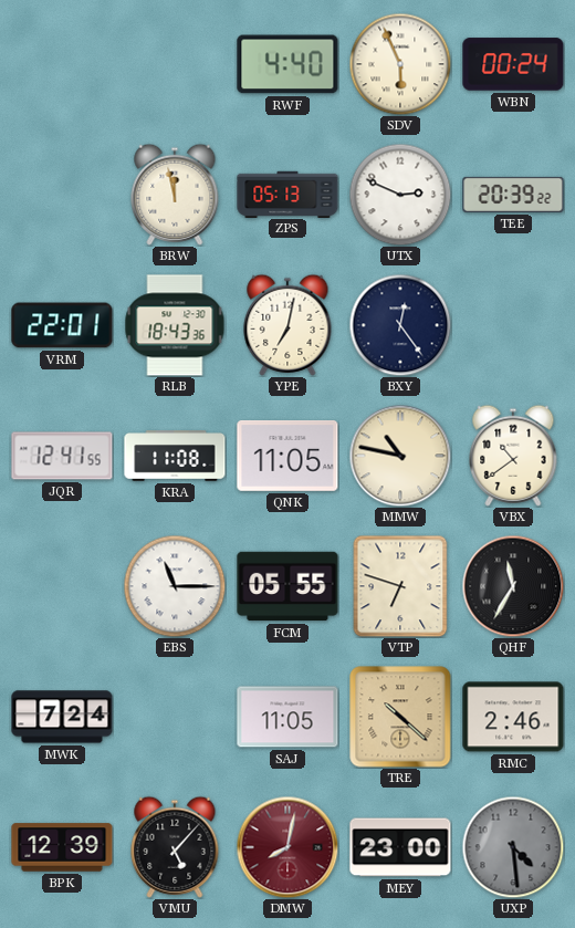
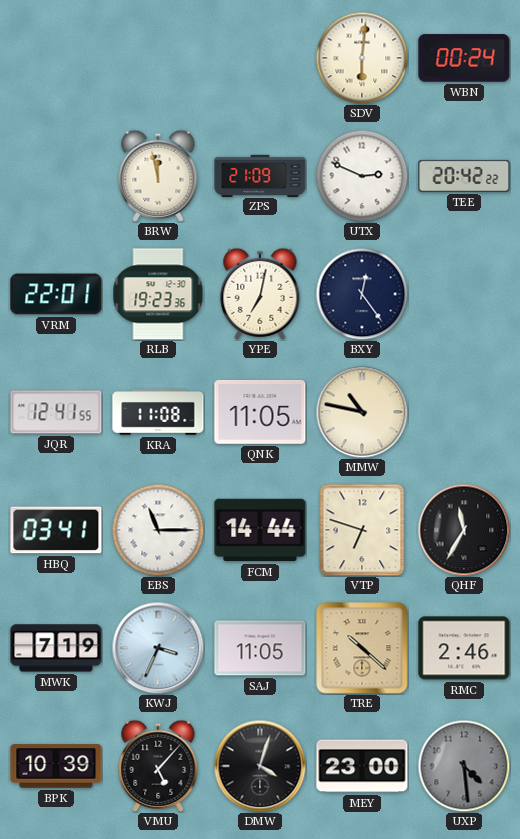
RWF: 4:40 -> none
SDV: 5:56 -> 6:01
ZPS: 05:13 -> 21:09
TEE: 20:39 -> 20:42
RLB: 18:43 -> 19:23
VBX: 10:39 -> none
HBQ: none -> 03:41
FCM: 05:55 -> 14:44
MWK: 7:24 -> 7:19
KWJ: none -> 3:34
BPK: 12:39 -> 10:39
DMW: 8:02 -> 4:03
DMW dial: burgundy -> black
